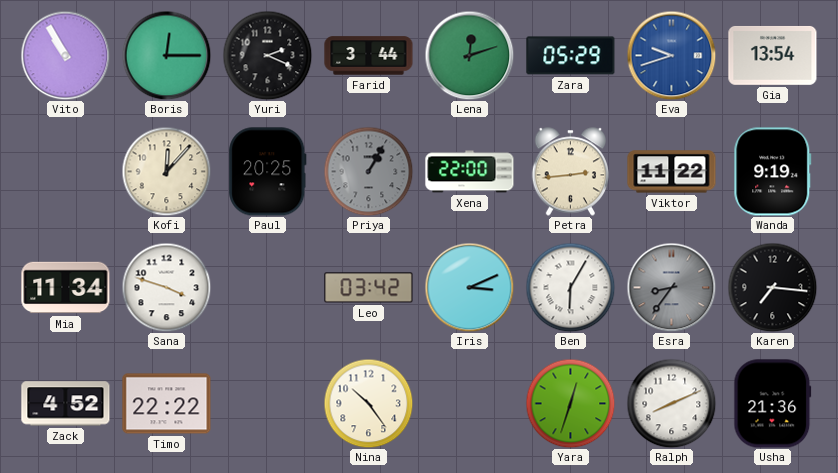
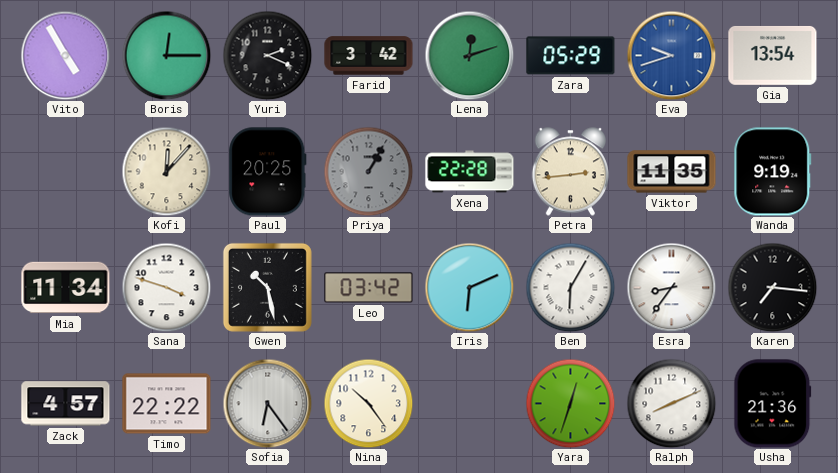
Vito: 10:55 -> 4:55
Farid: 3:44 -> 3:42
Xena: 22:00 -> 22:28
Viktor: 11:22 -> 11:35
Gwen: none -> 10:28
Iris: 3:11 -> 6:11
Esra dial: grey -> white
Zack: 4:52 -> 4:57
Sofia: none -> 6:24
